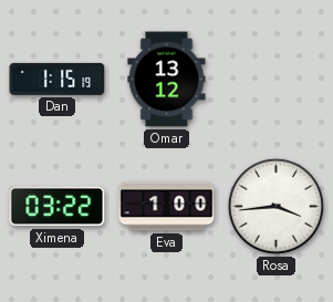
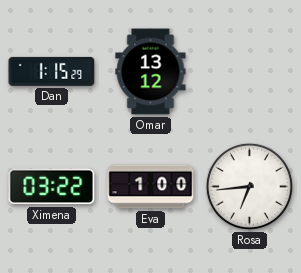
Dan: 1:15:19 -> 1:15:29
Rosa: 3:44 -> 6:44
